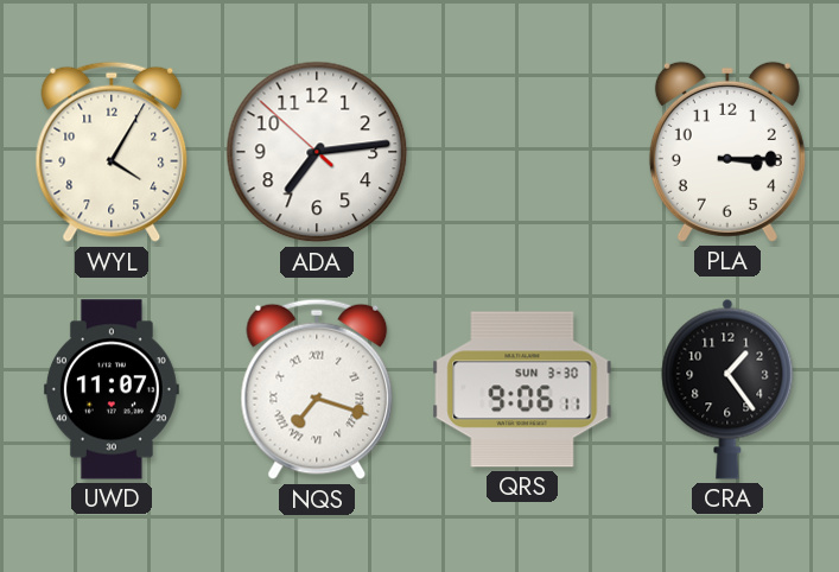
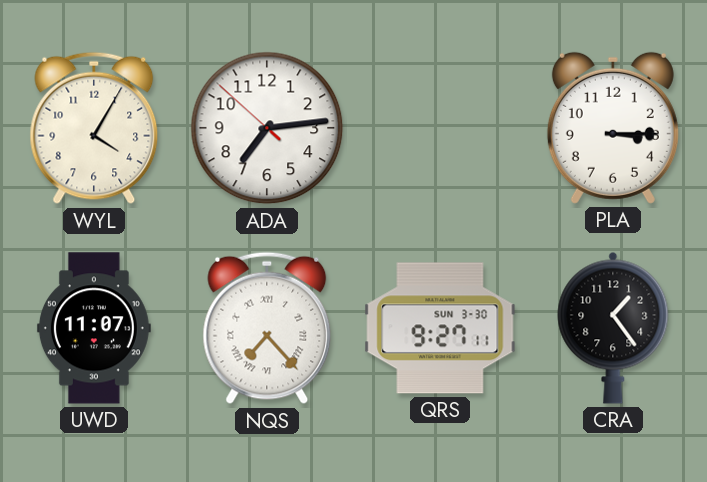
NQS: 7:18 -> 7:23
QRS: 9:06 -> 9:27
